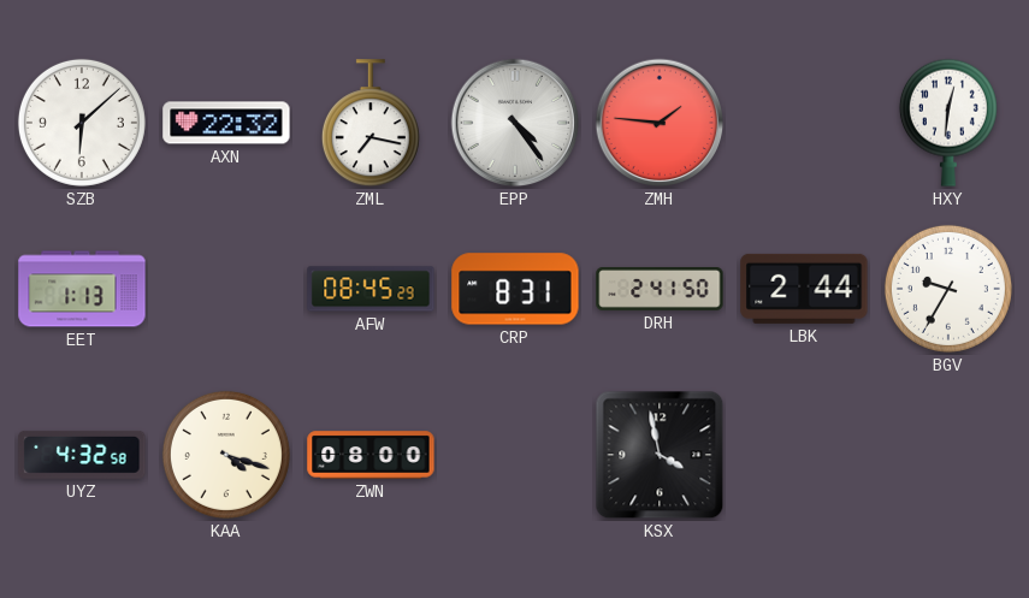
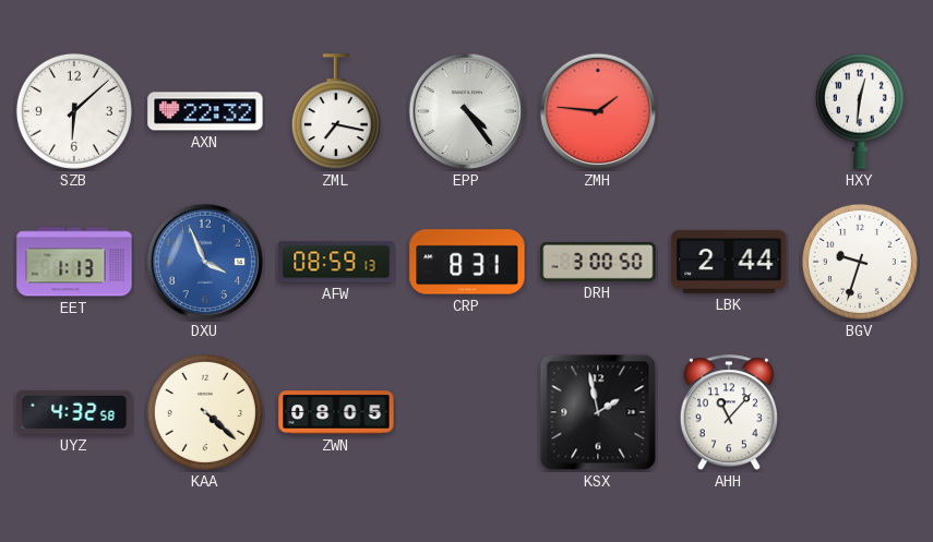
DXU: none -> 3:56
AFW: 08:45 -> 08:59
DRH: 2:41 -> 3:00
BGV: 9:35 -> 9:33
KAA: 4:18 -> 4:22
ZWN: 08:00 -> 08:05
KSX: 3:58 -> 1:58
AHH: none -> 11:07
